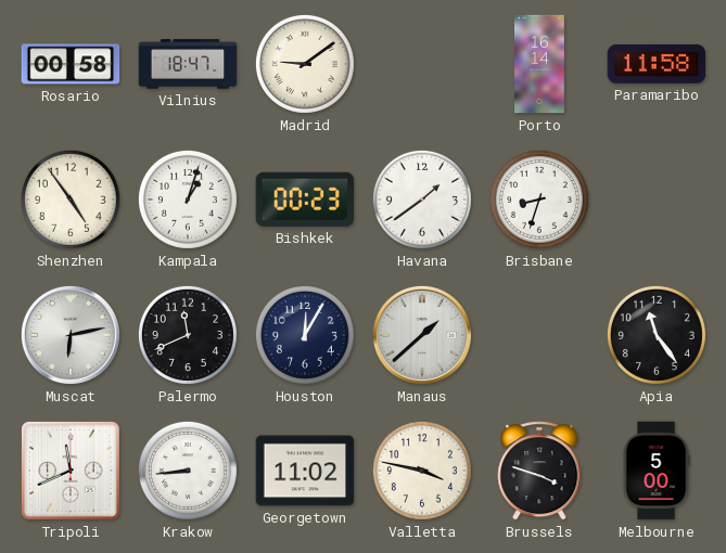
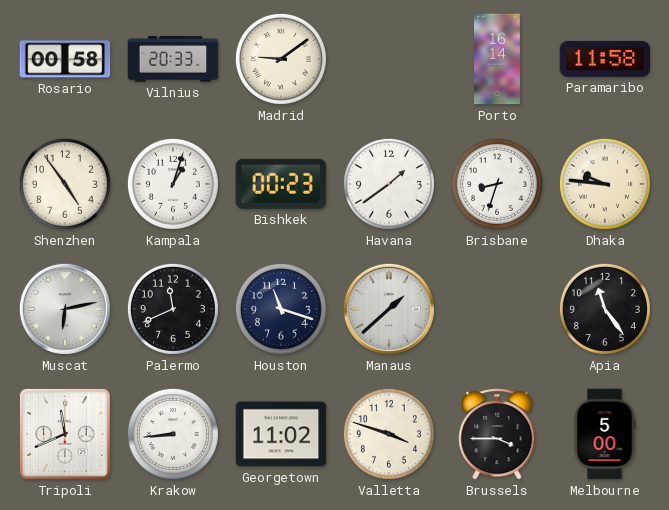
Vilnius: 18:47 -> 20:33
Dhaka: none -> 9:46
Houston: 12:05 -> 11:18
Valletta: 3:47 -> 3:48
Brussels: 3:48 -> 3:45
